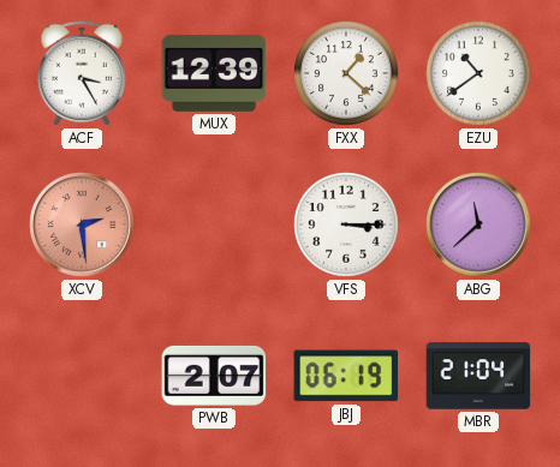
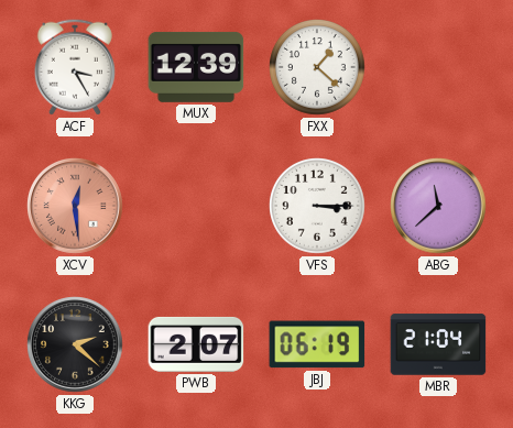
EZU: 10:39 -> none
XCV: 2:29 -> 12:29
KKG: none -> 2:22
